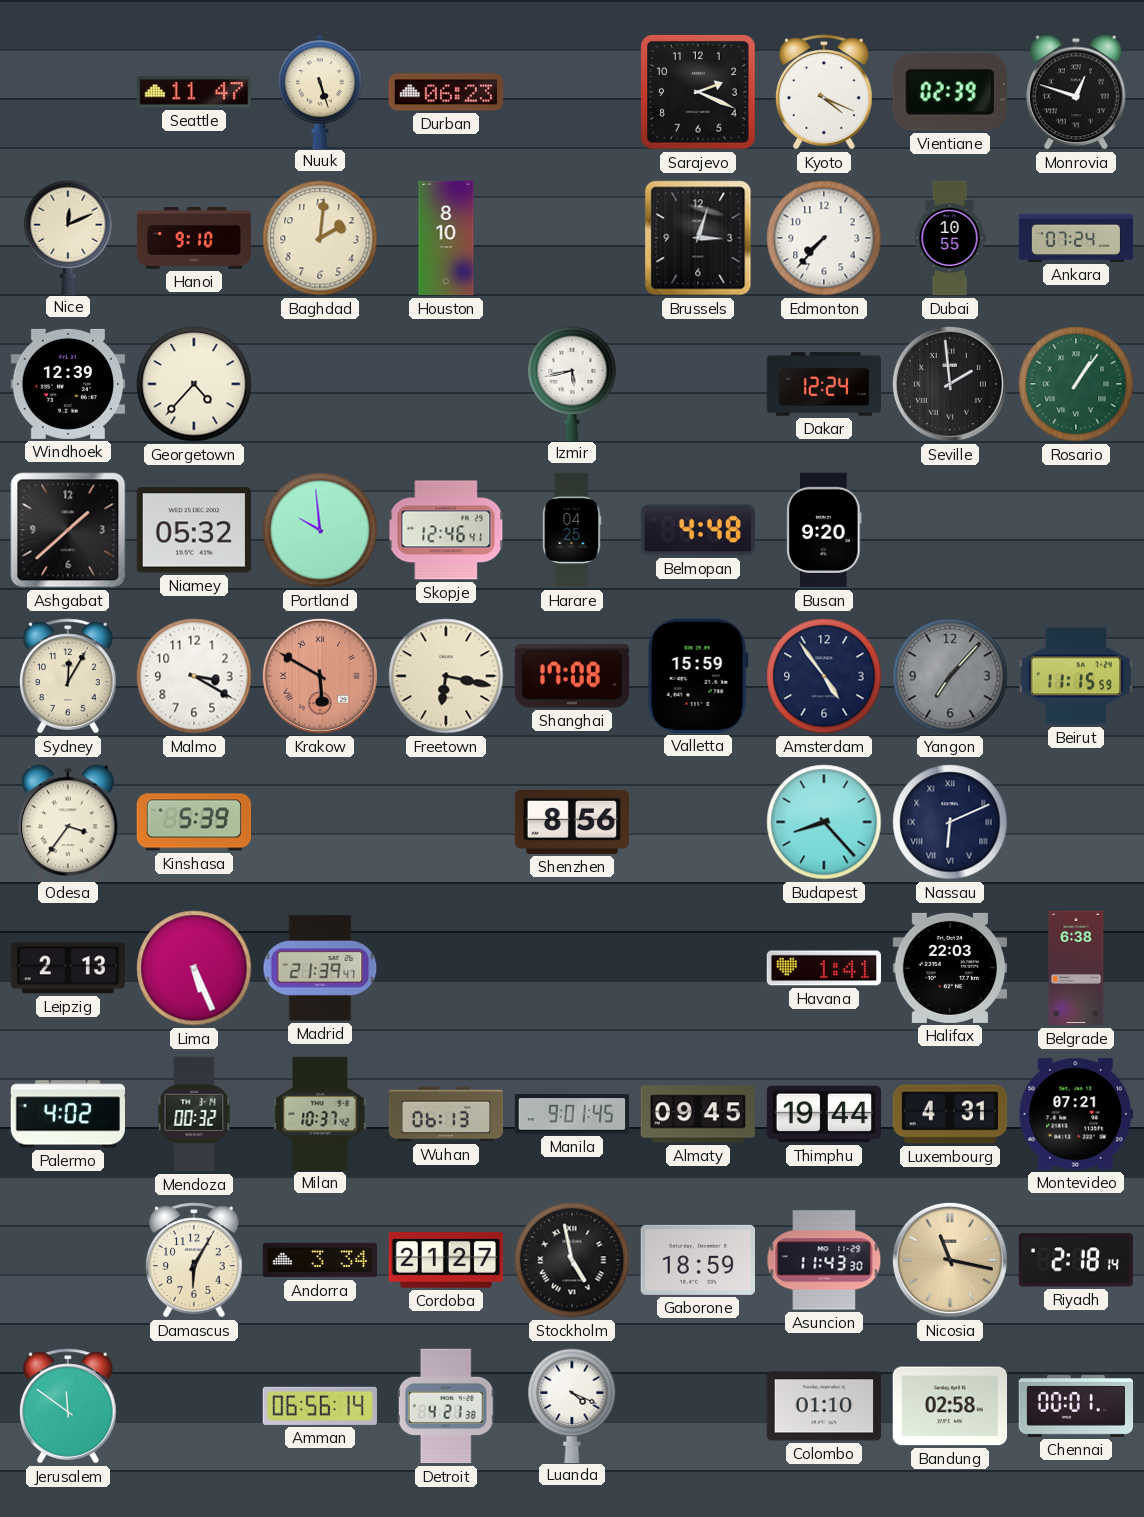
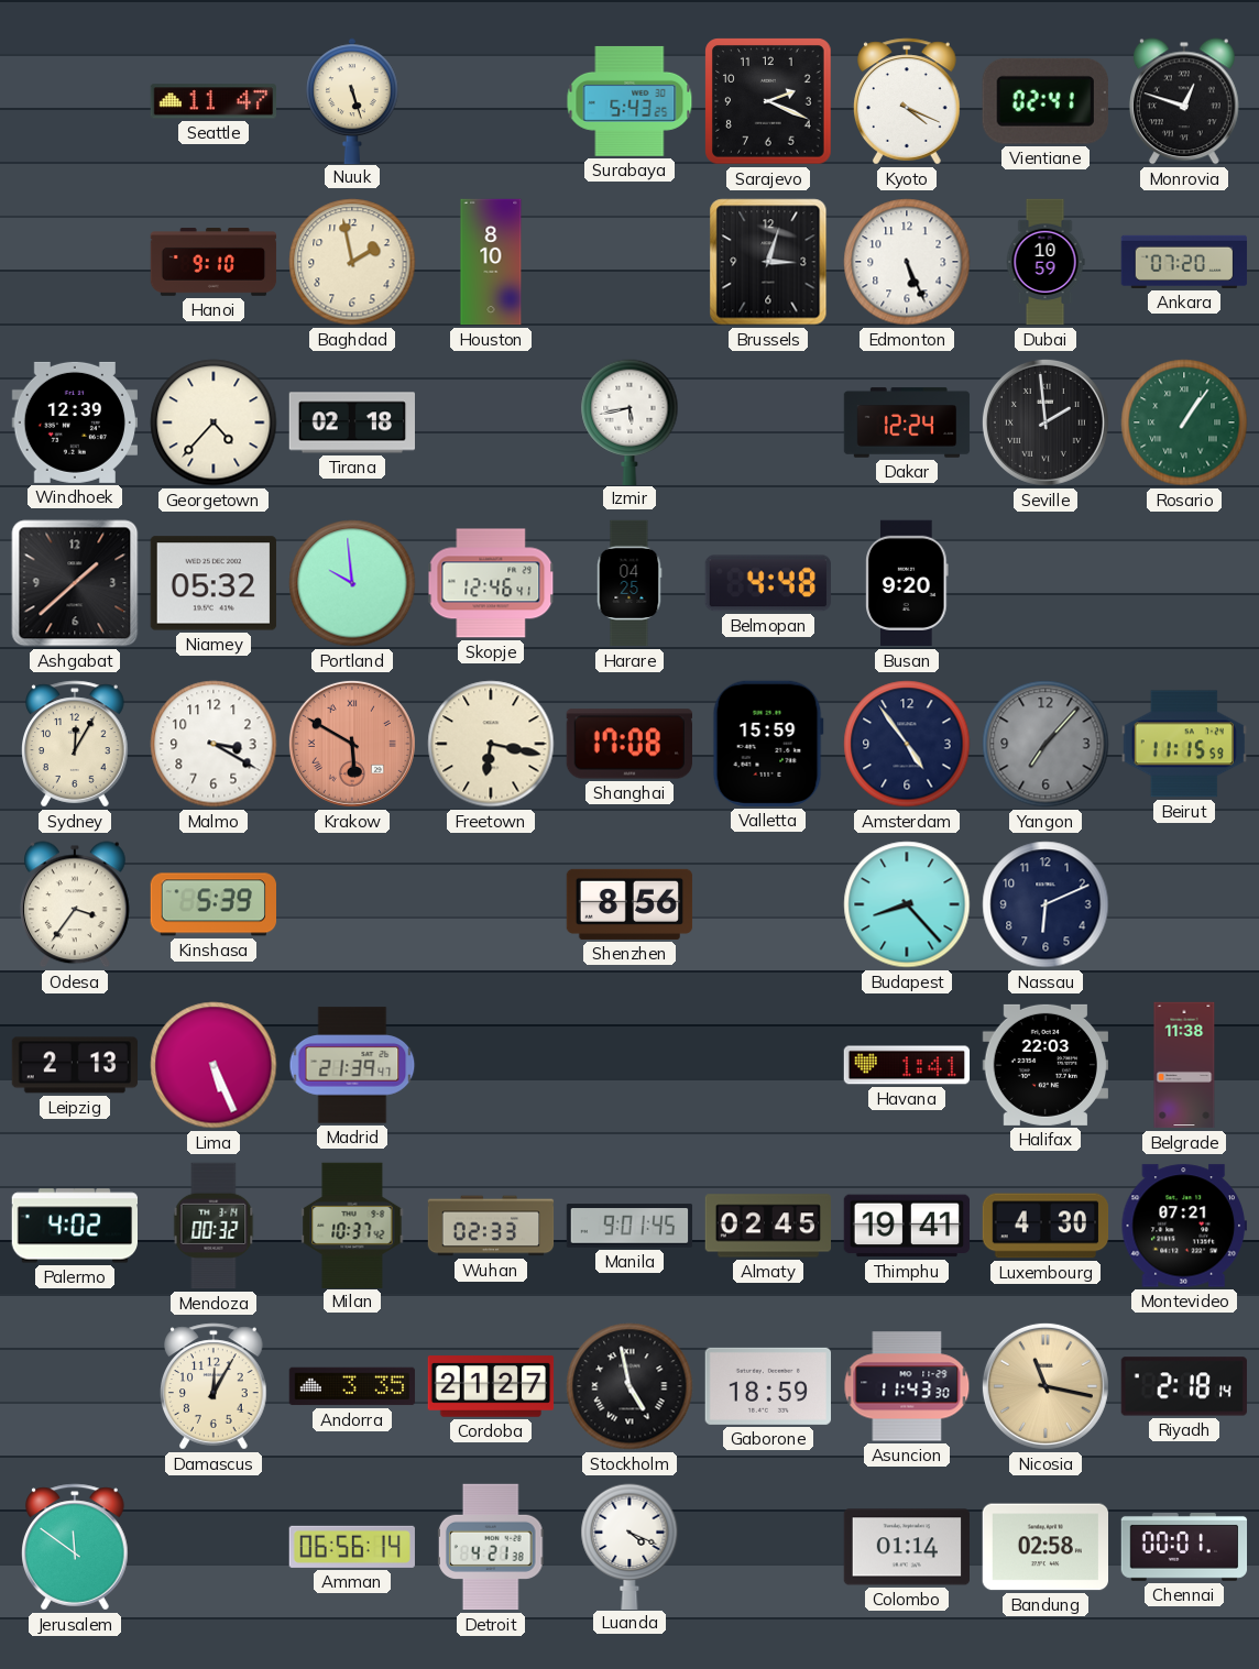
Durban: 06:23 -> none
Surabaya: none -> 5:43
Vientiane: 02:39 -> 02:41
Nice: 12:11 -> none
Baghdad: 2:01 -> 1:58
Edmonton: 7:37 -> 5:26
Dubai: 10:55 -> 10:59
Ankara: 07:24 -> 07:20
Tirana: none -> 02:18
Nassau numerals: Roman -> Arabic
Belgrade: 6:38 -> 11:38
Wuhan: 06:13 -> 02:33
Almaty: 09:45 -> 02:45
Thimphu: 19:44 -> 19:41
Luxembourg: 4:31 -> 4:30
Damascus: 6:05 -> 12:05
Andorra: 3:34 -> 3:35
Colombo: 01:10 -> 01:14
